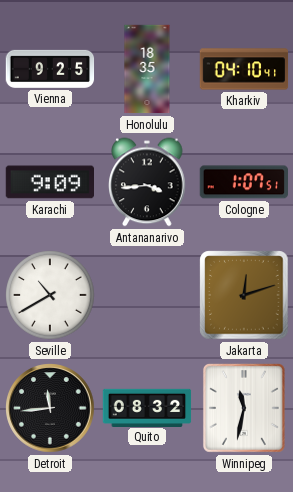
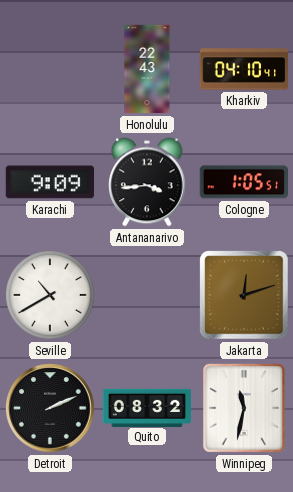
Vienna: 9:25 -> none
Honolulu: 18:35 -> 22:43
Cologne: 1:07 -> 1:05
Detroit: 11:44 -> 2:11
